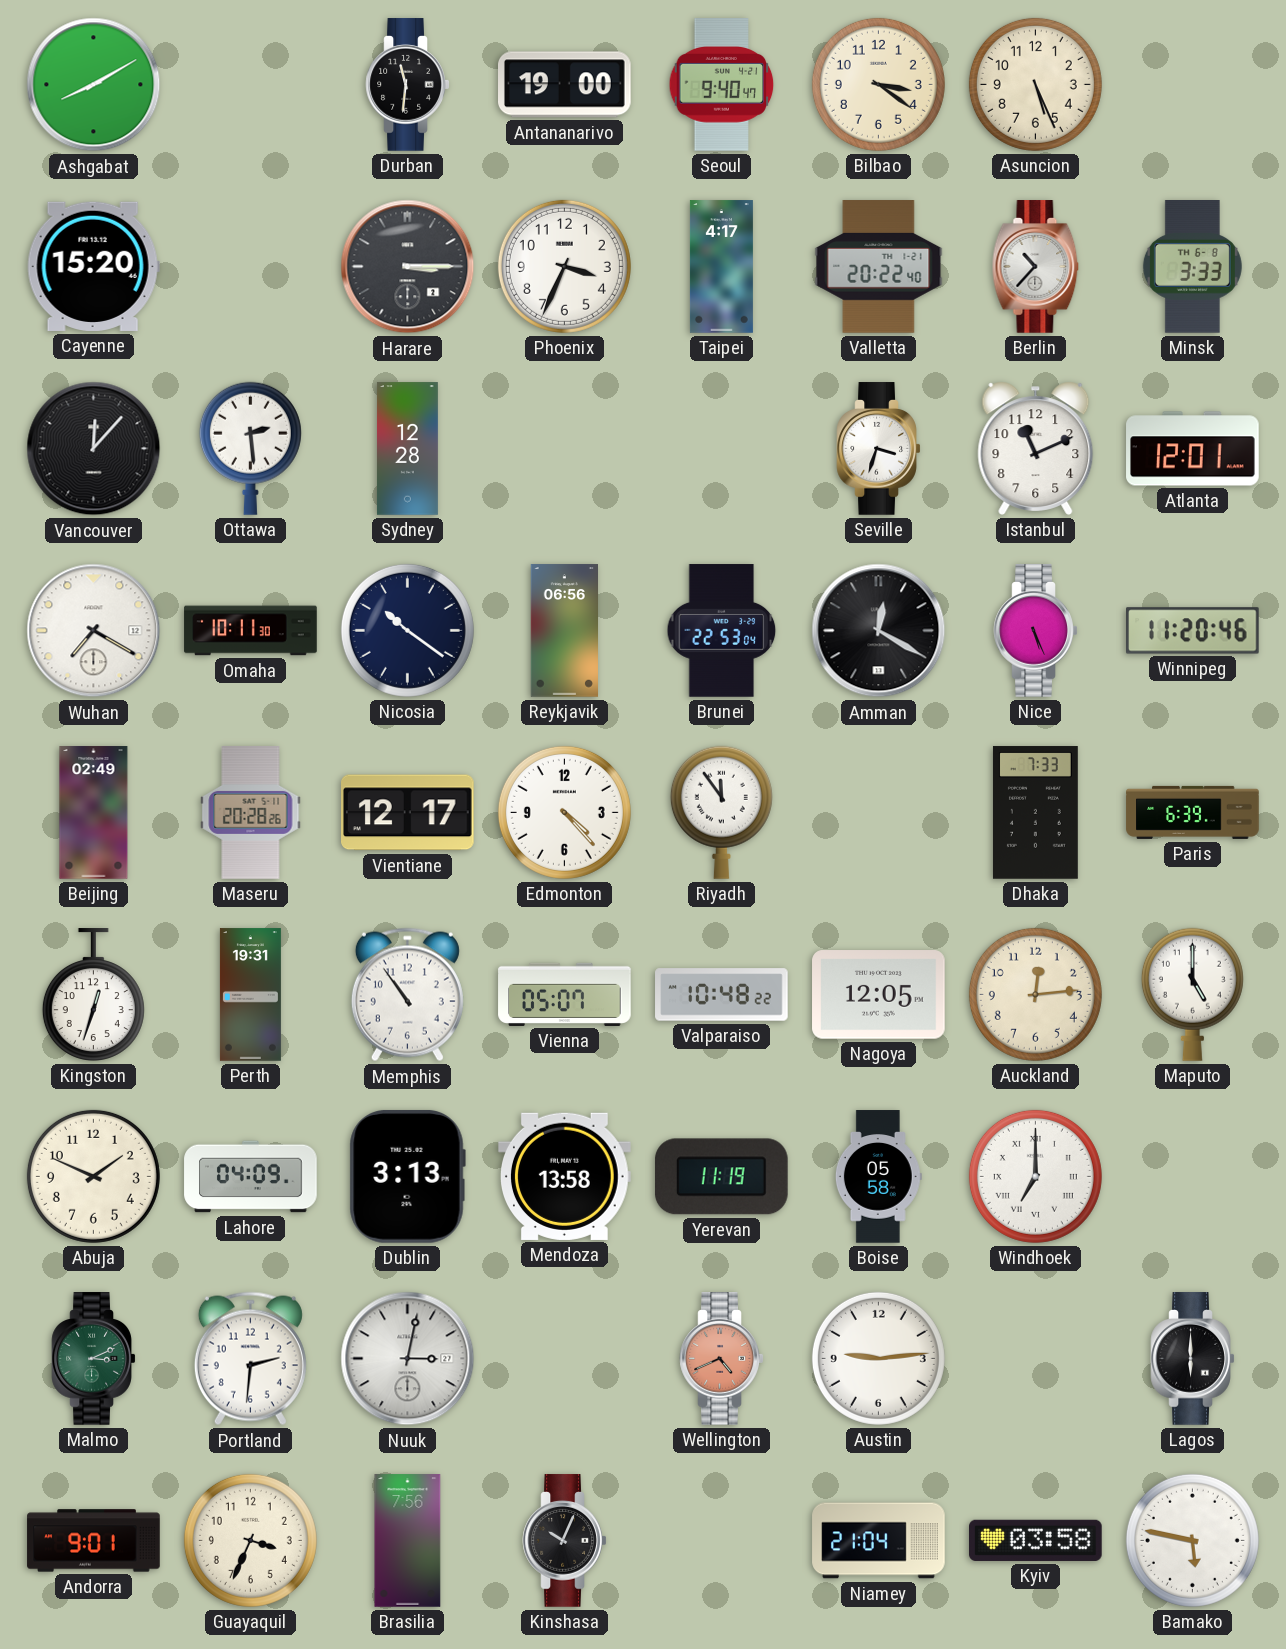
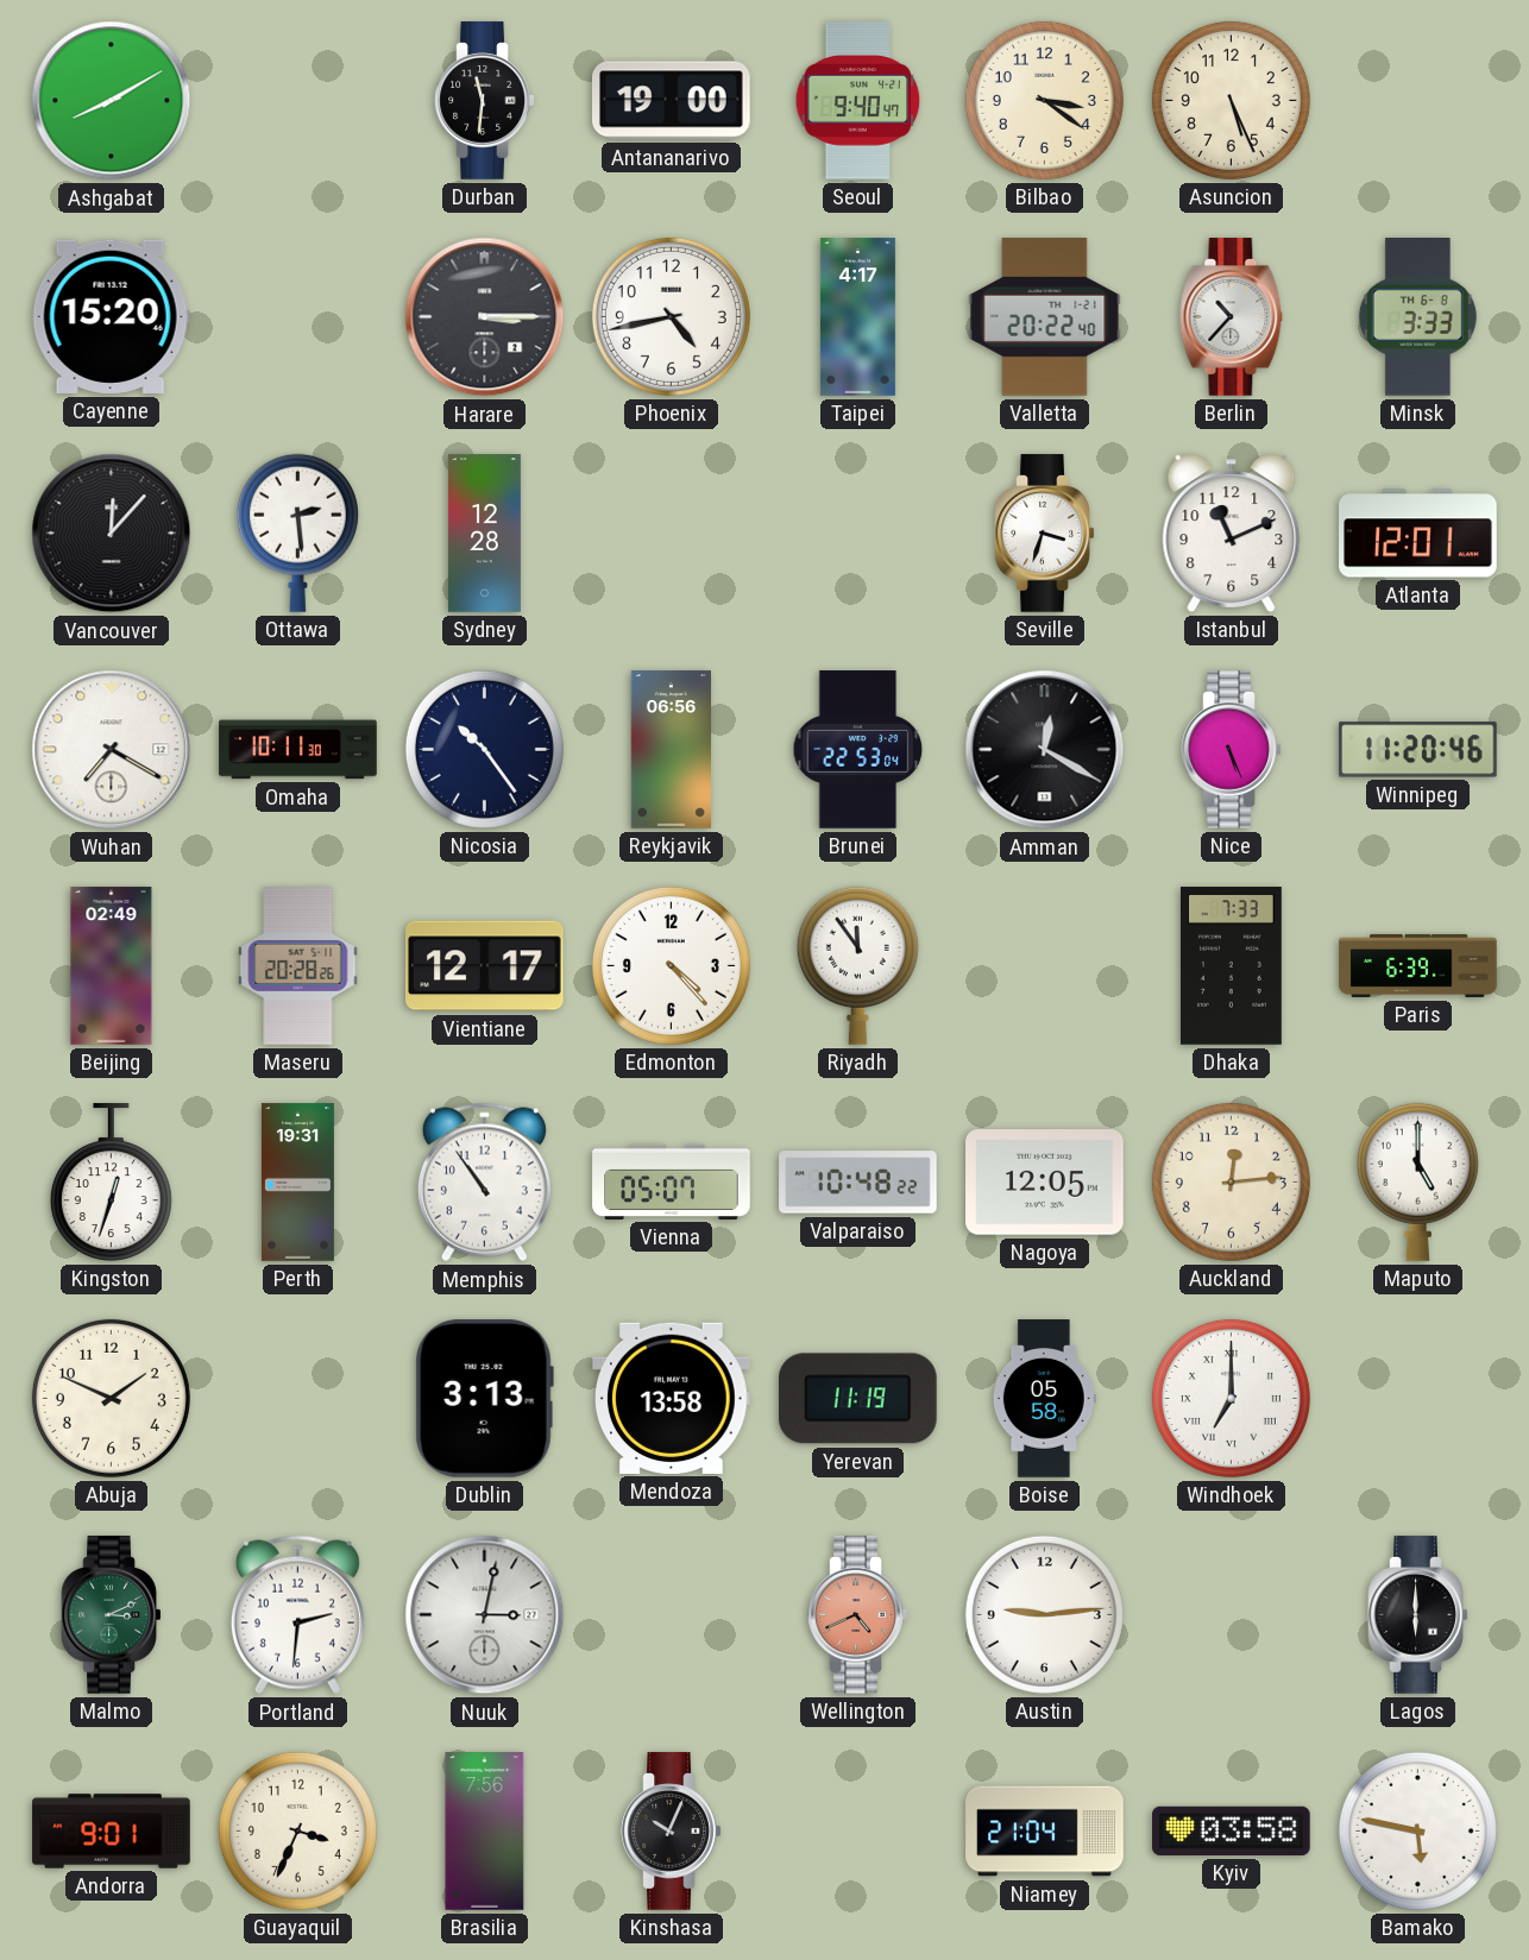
Phoenix: 3:34 -> 4:43
Nicosia: 10:21 -> 10:24
Lahore: 04:09 -> none
